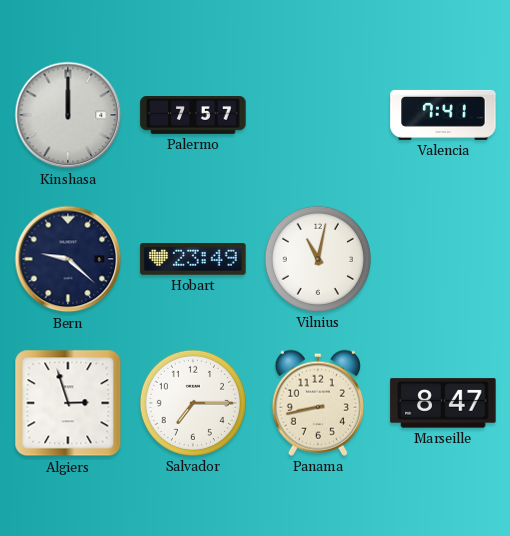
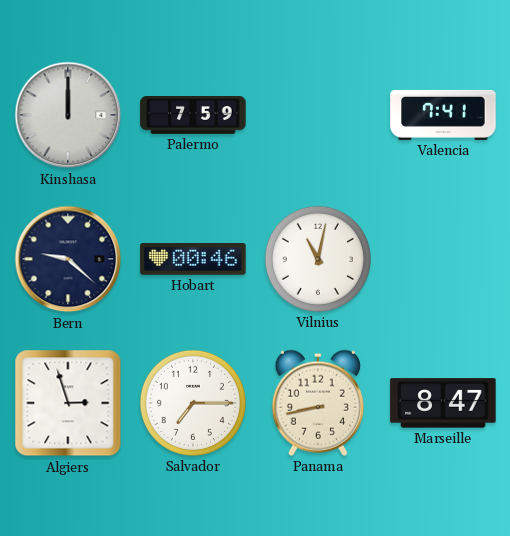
Palermo: 7:57 -> 7:59
Hobart: 23:49 -> 00:46
